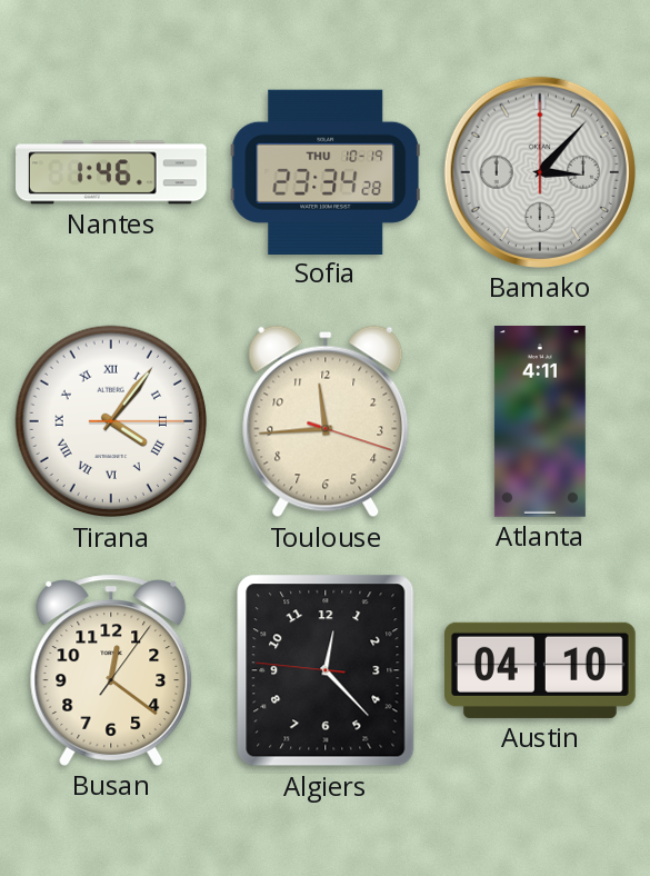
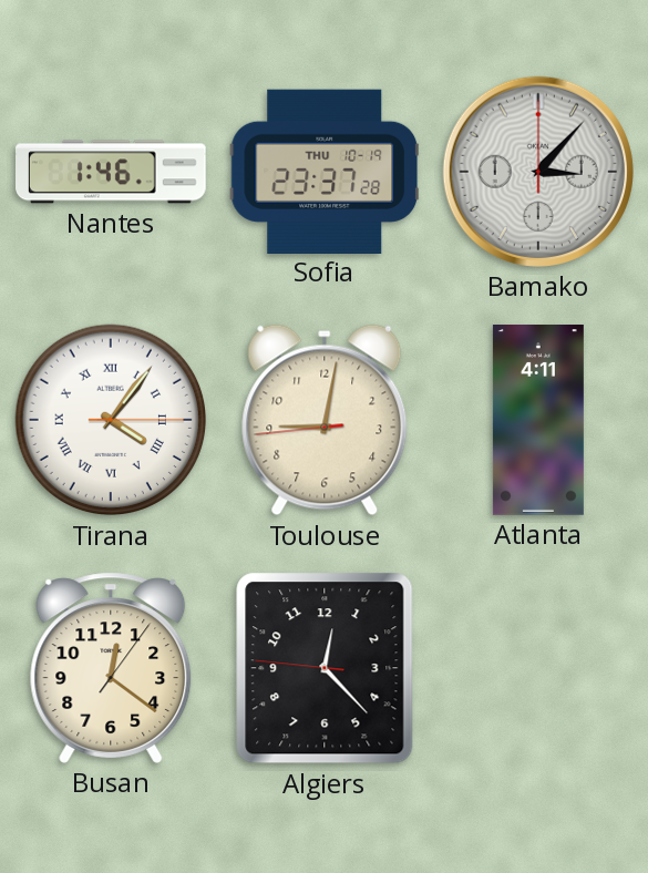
Sofia: 23:34 -> 23:37
Toulouse: 11:44 -> 9:01
Austin: 04:10 -> none
